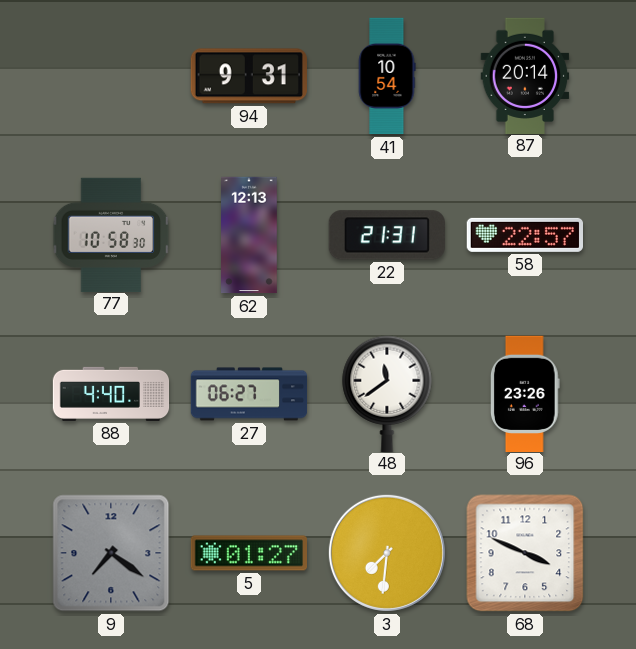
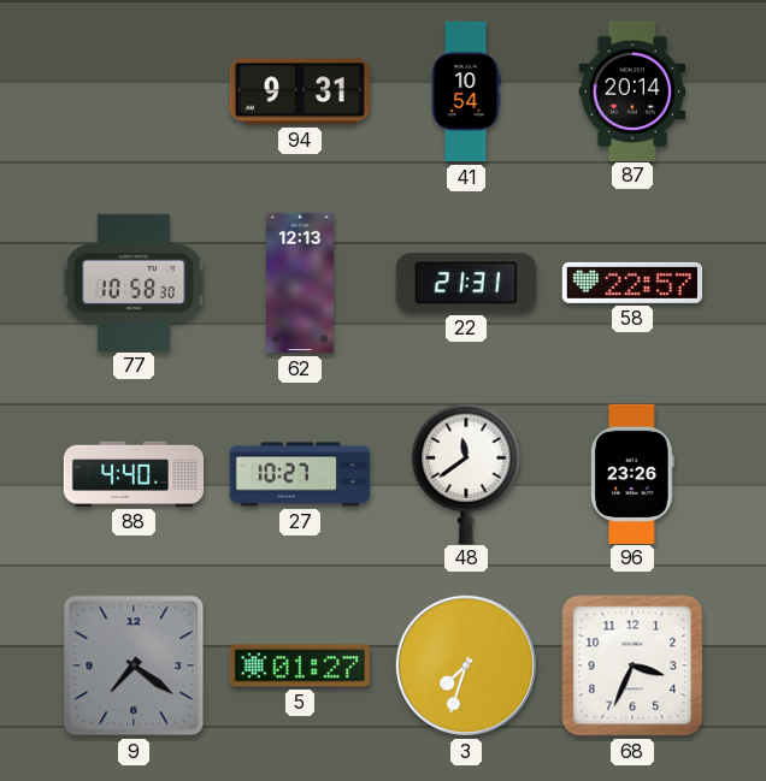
27: 06:27 -> 10:27
3: 7:31 -> 7:33
68: 3:49 -> 3:34
